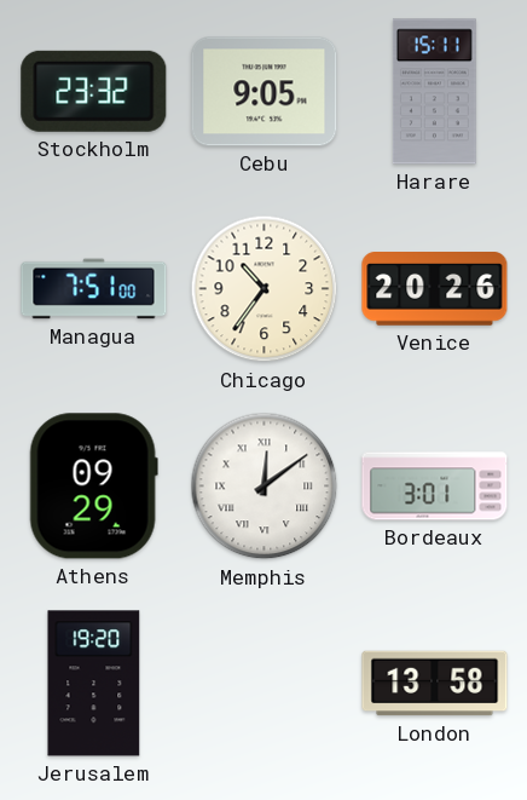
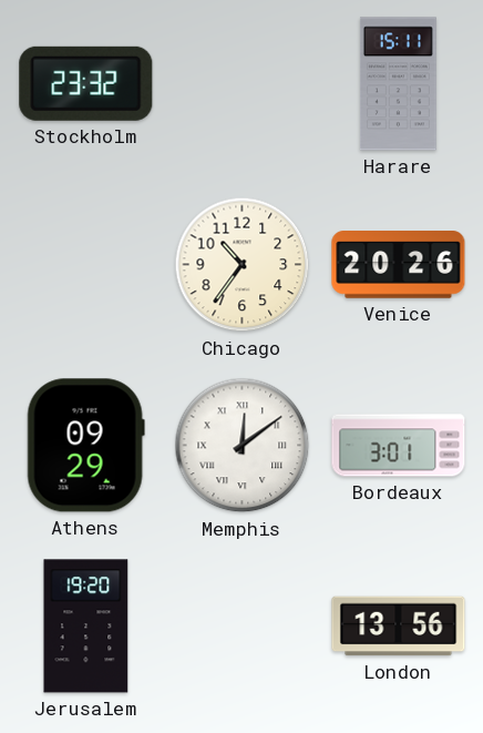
Cebu: 9:05 -> none
Managua: 7:51 -> none
London: 13:58 -> 13:56
